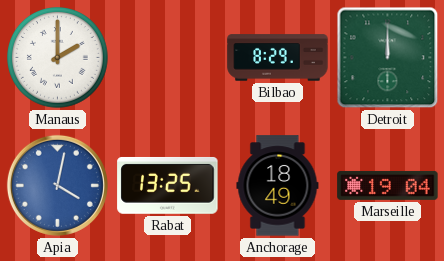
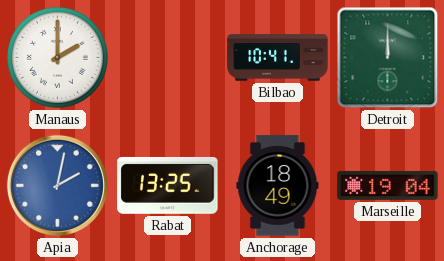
Bilbao: 8:29 -> 10:41
Apia: 4:02 -> 2:02
